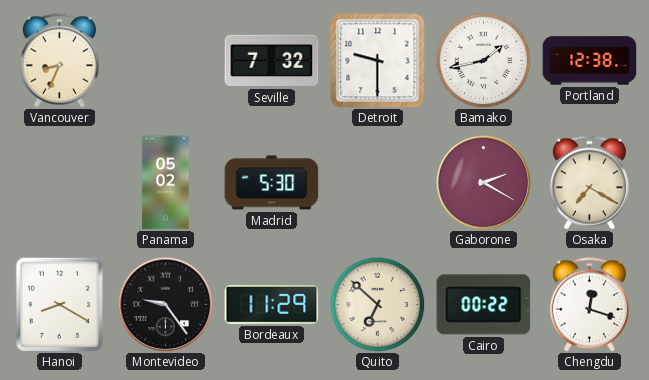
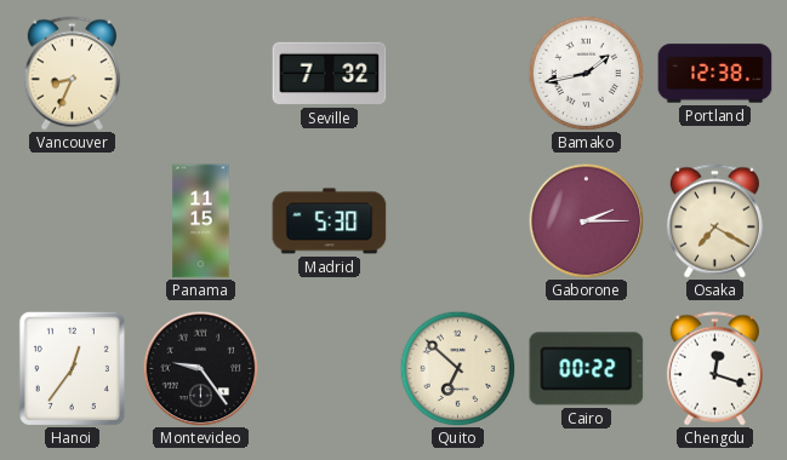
Detroit: 9:30 -> none
Panama: 05:02 -> 11:15
Gaborone: 2:20 -> 2:15
Hanoi: 8:20 -> 12:36
Bordeaux: 11:29 -> none
